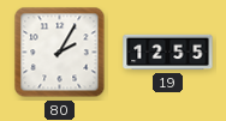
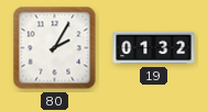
19: 12:55 -> 01:32
